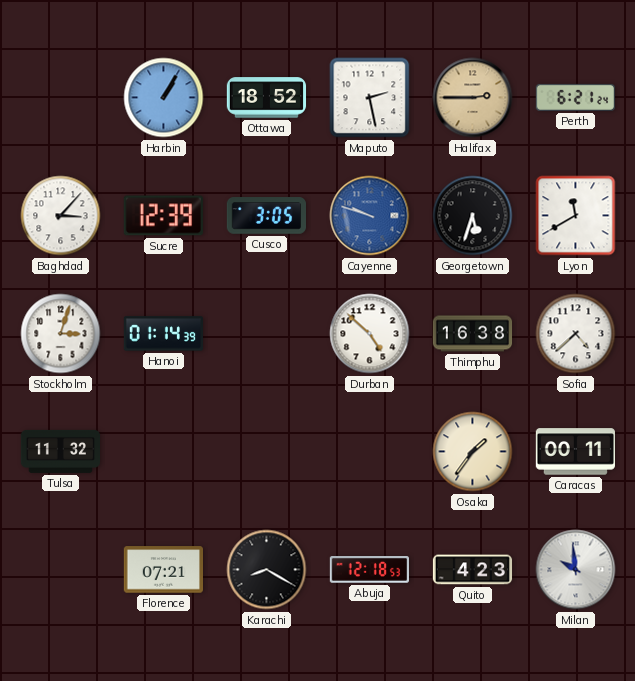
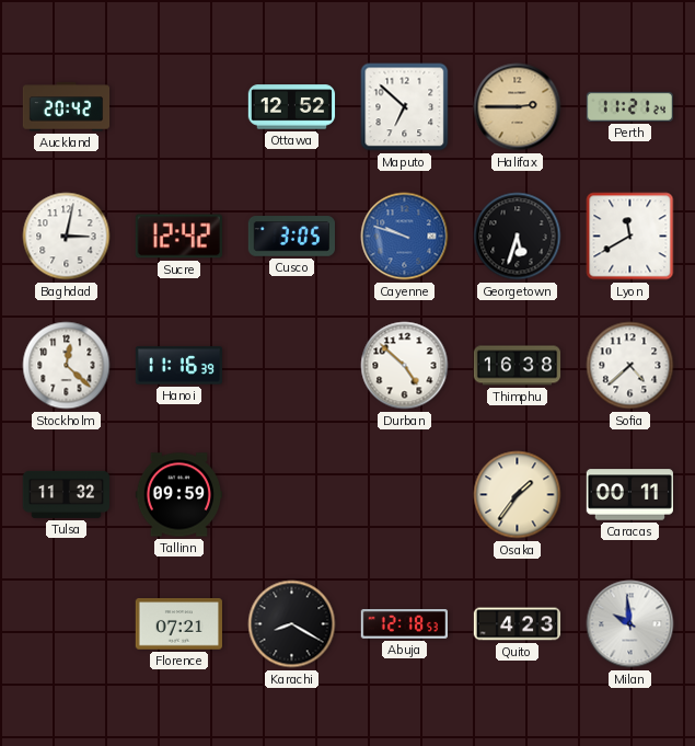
Auckland: none -> 20:42
Harbin: 1:05 -> none
Ottawa: 18:52 -> 12:52
Maputo: 2:28 -> 6:52
Perth: 6:21 -> 11:21
Baghdad: 3:07 -> 3:02
Sucre: 12:39 -> 12:42
Stockholm: 3:03 -> 12:22
Hanoi: 01:14 -> 11:16
Tallinn: none -> 09:59
